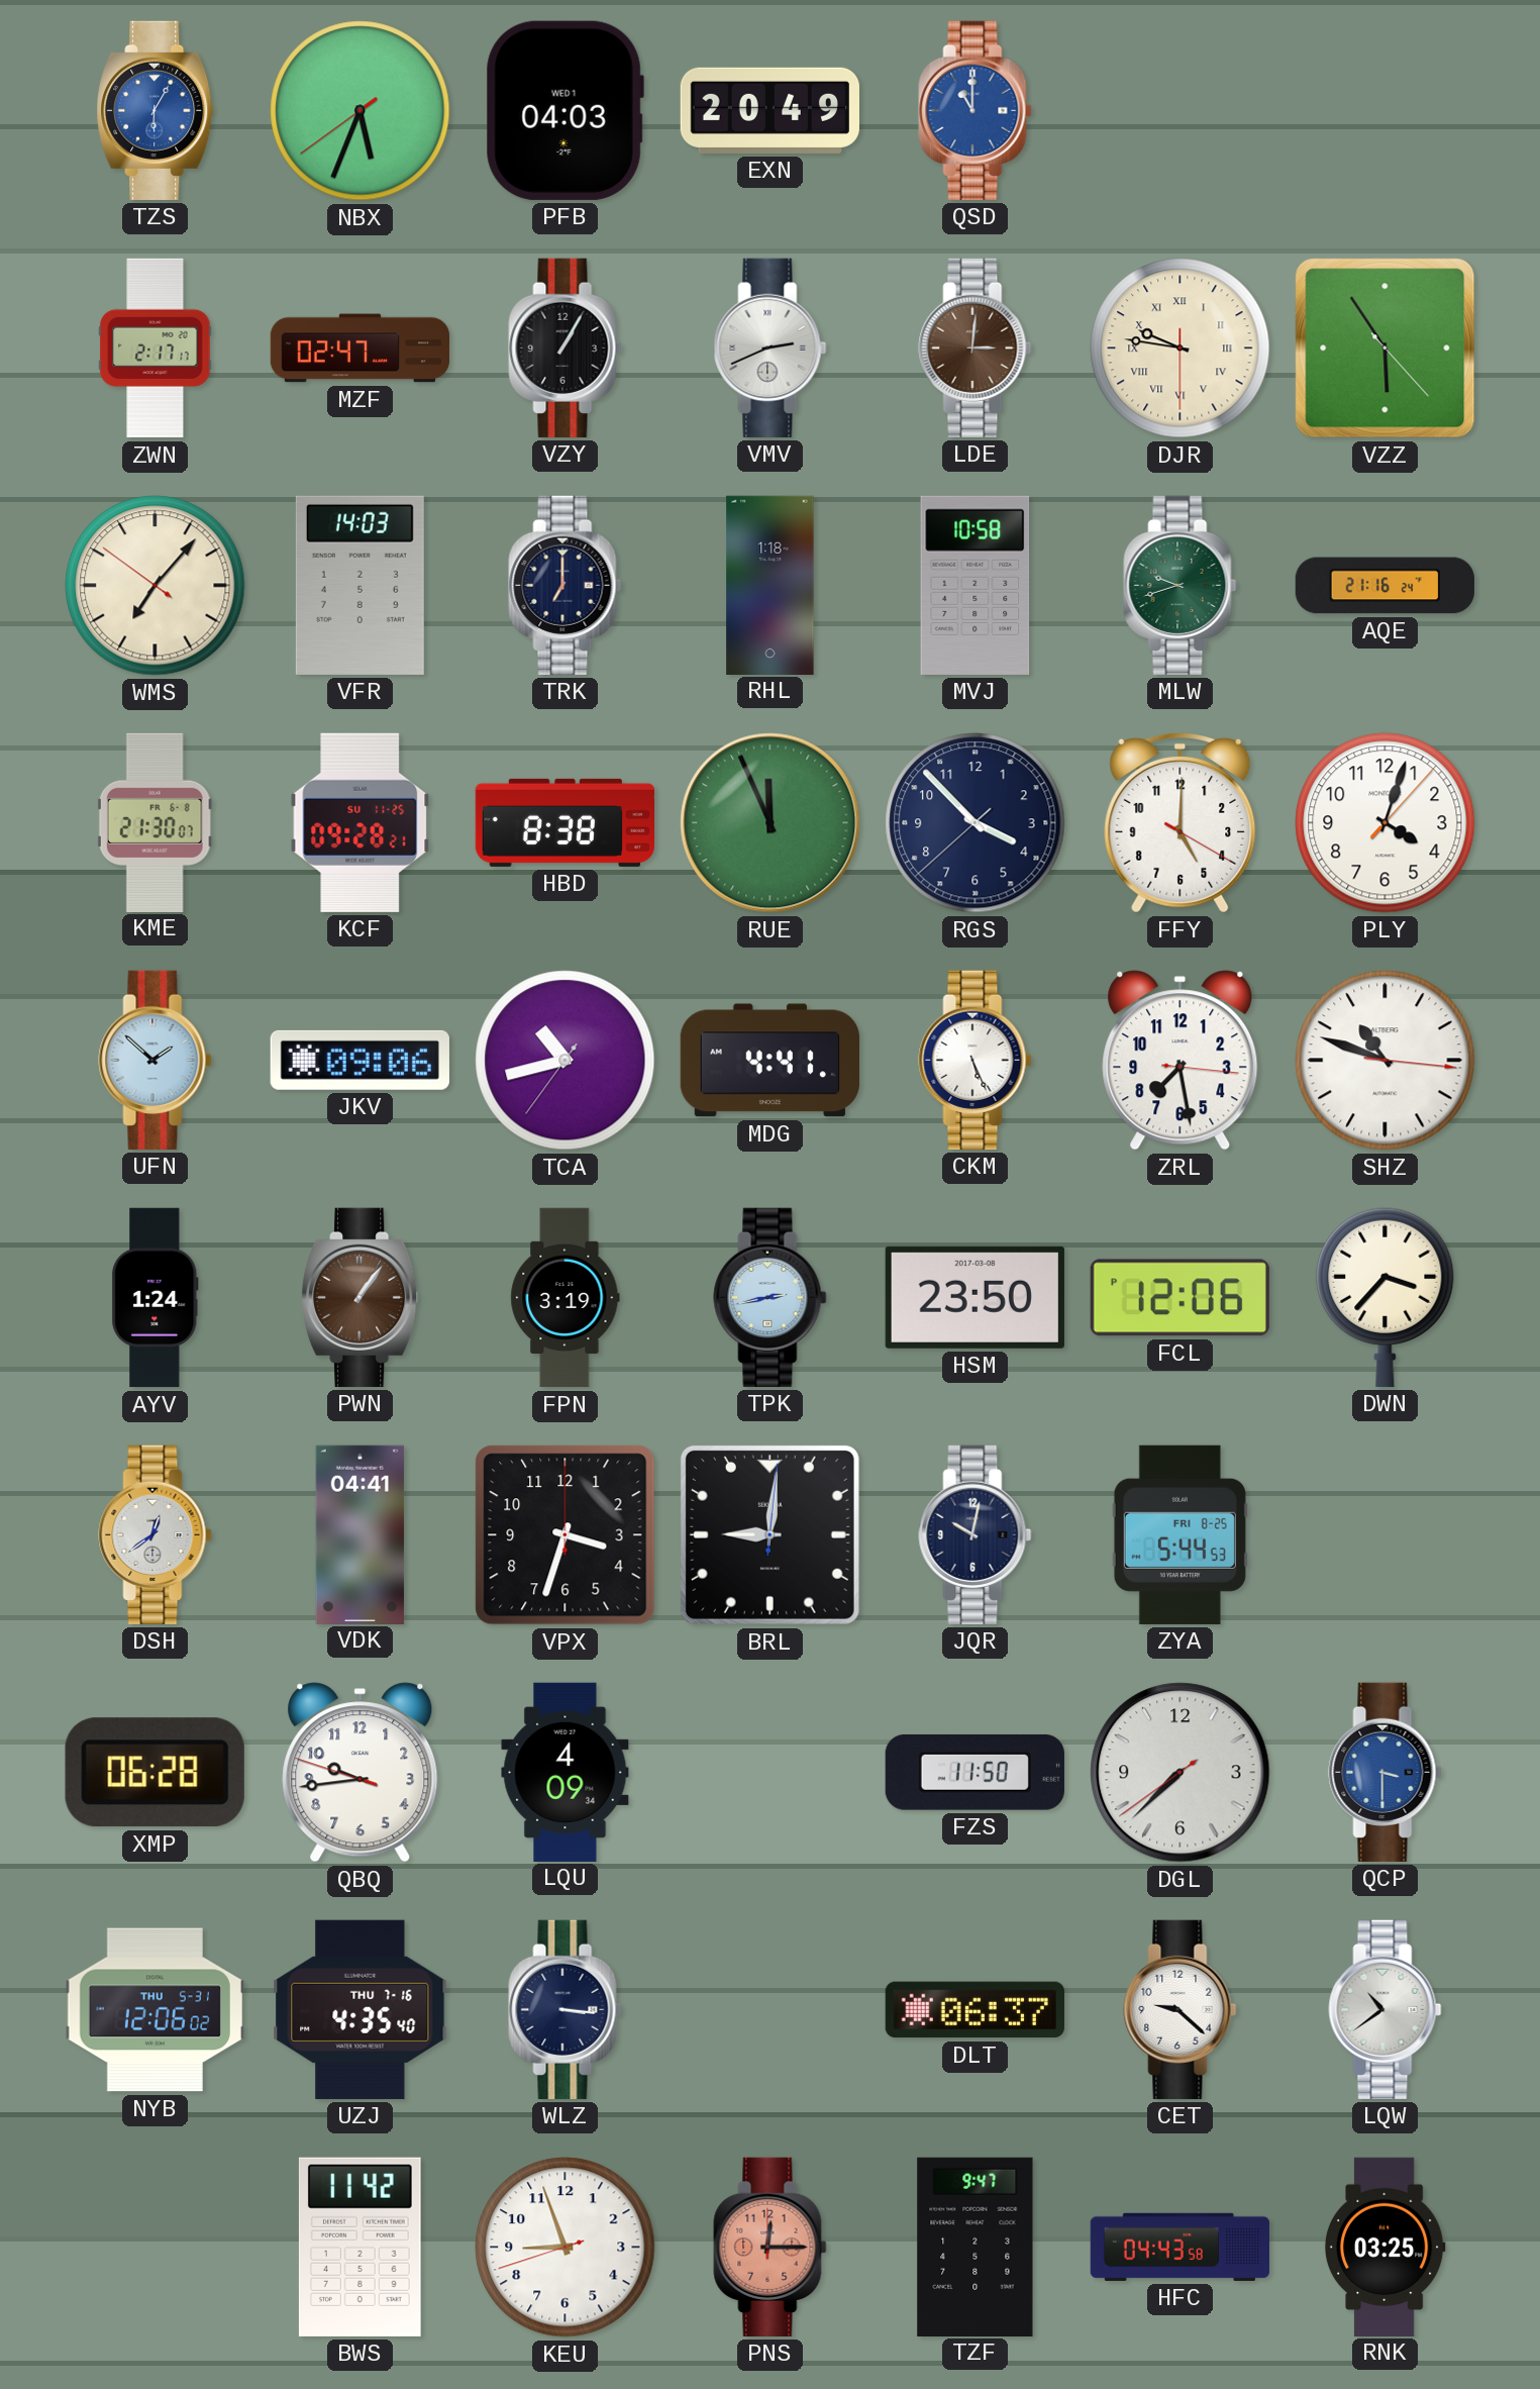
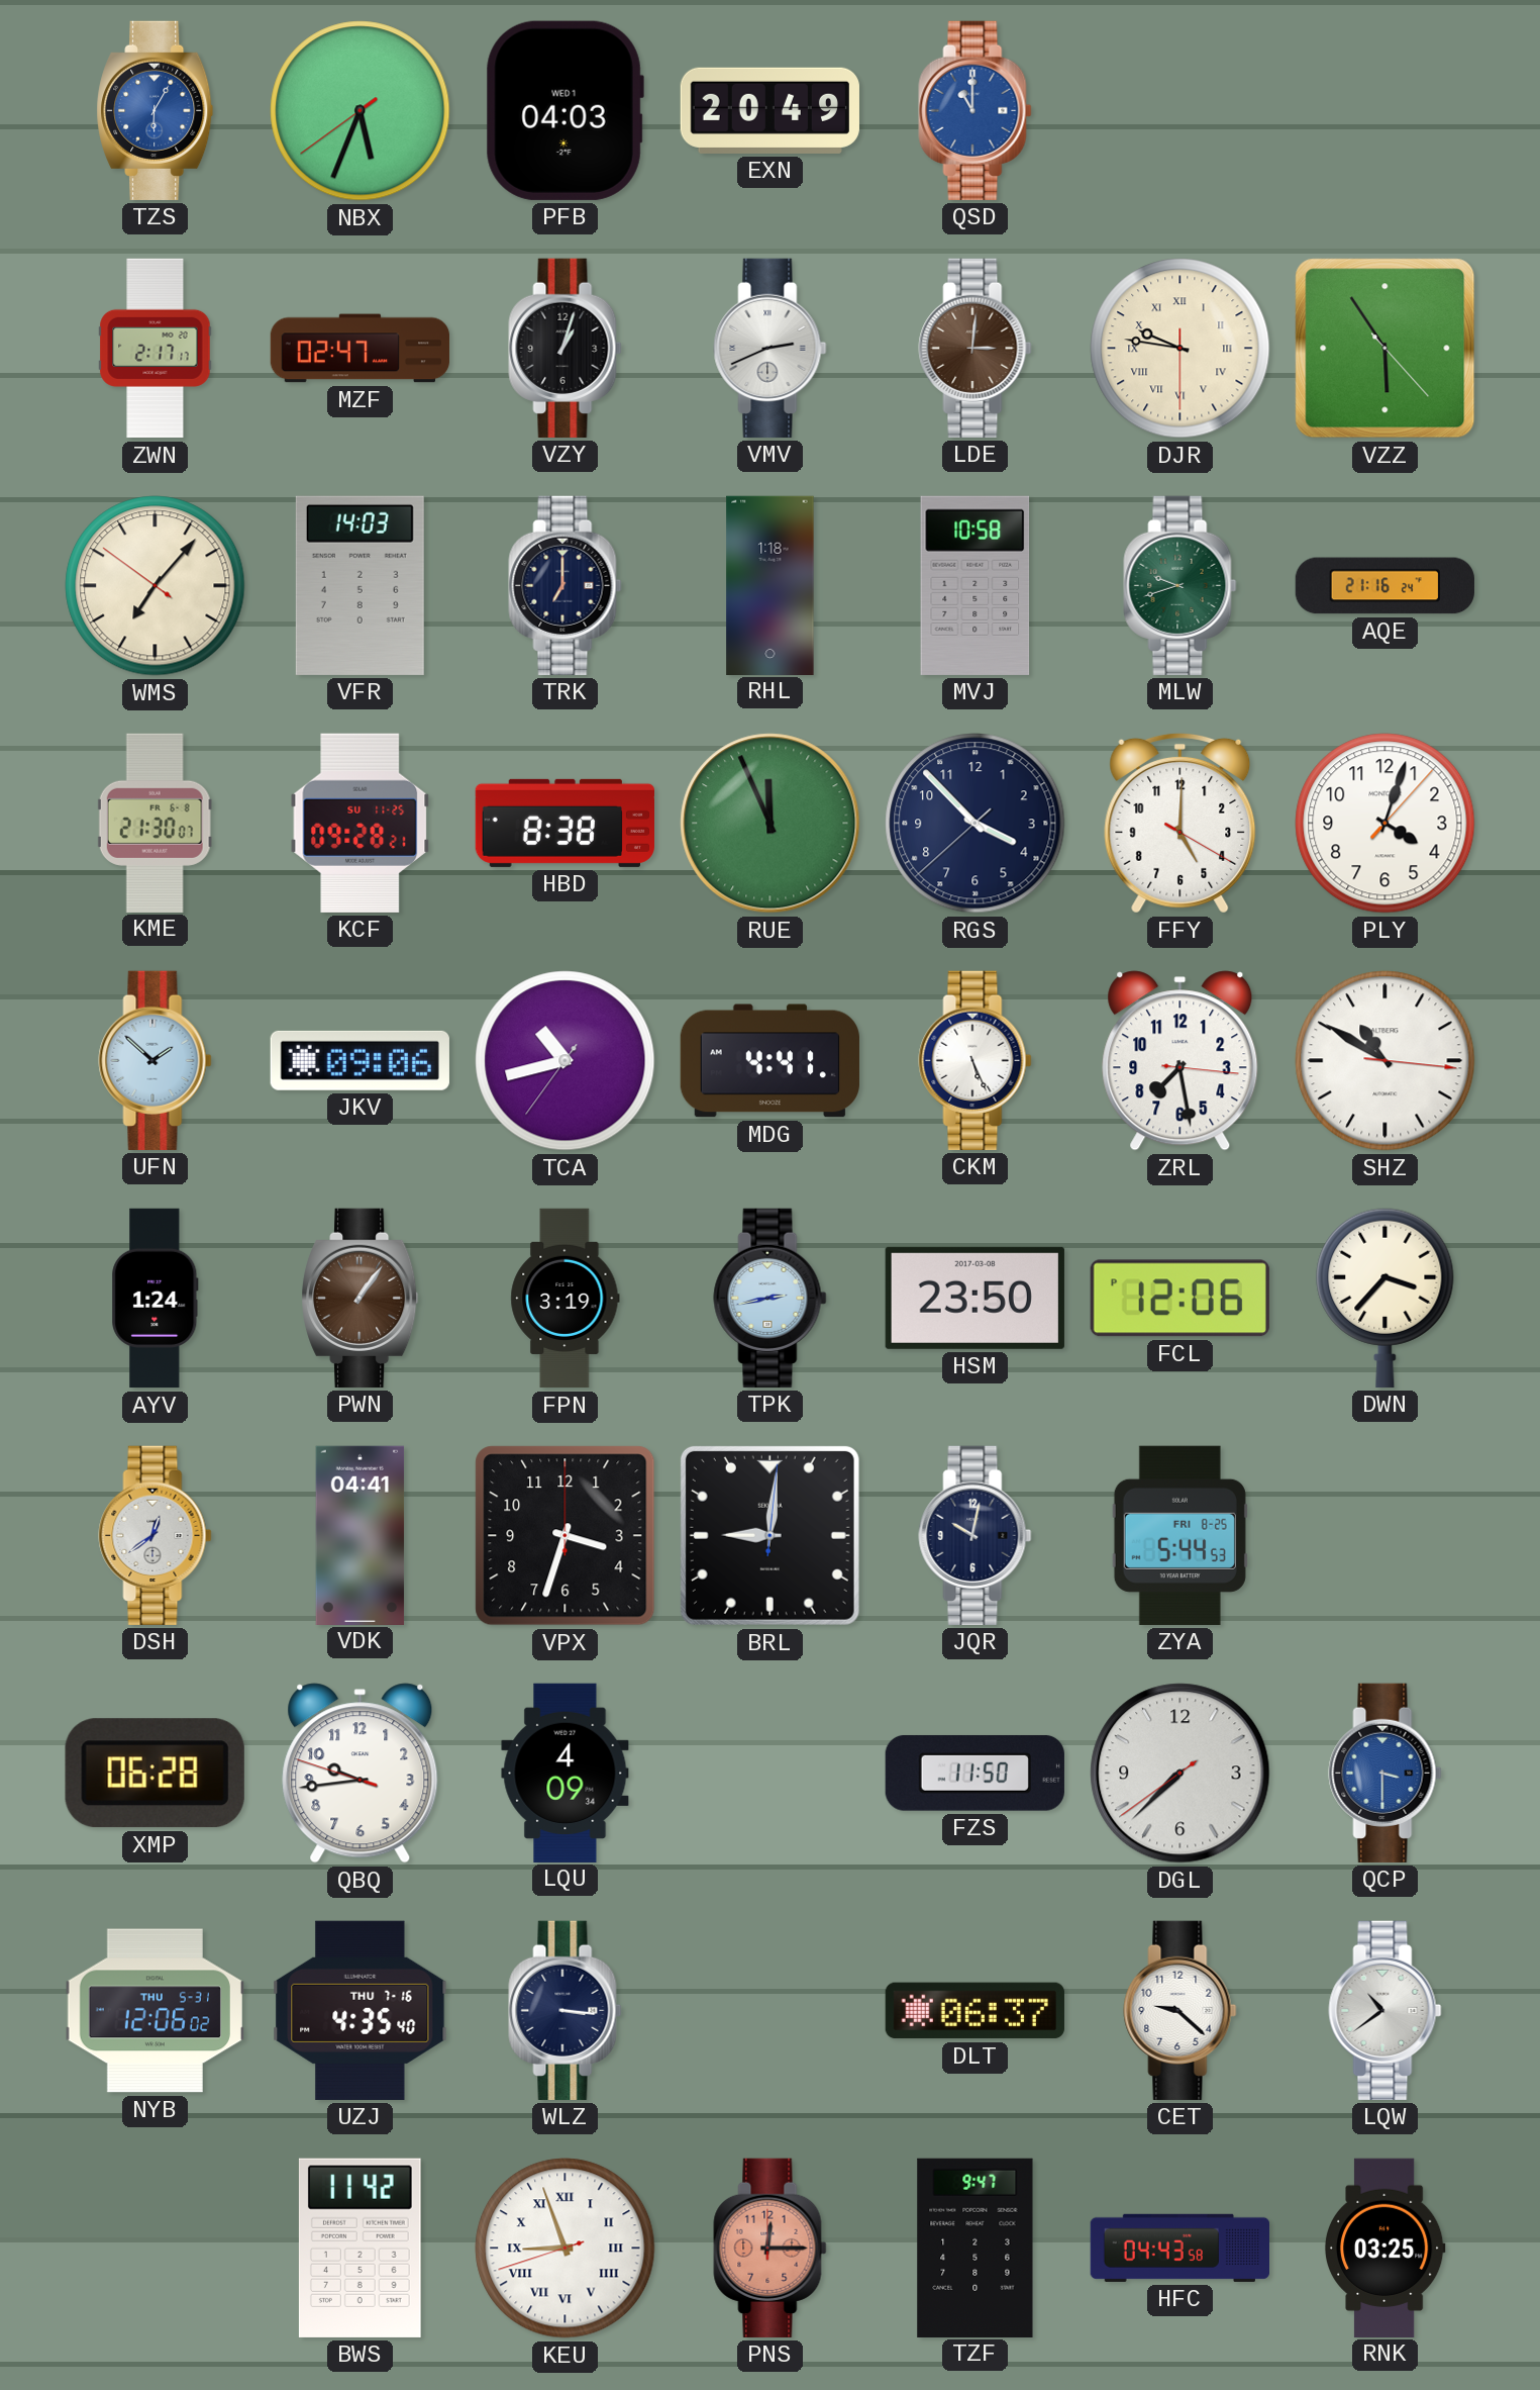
VZY: 1:05 -> 1:03
SHZ: 10:48 -> 10:50
KEU numerals: Arabic -> Roman
